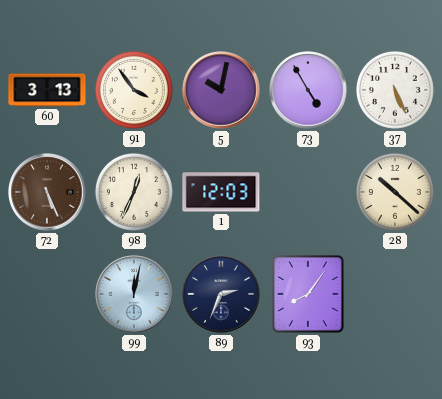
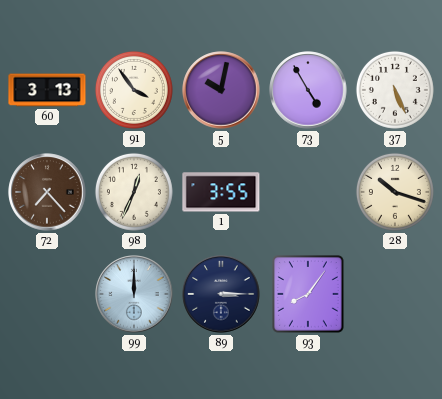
72: 5:26 -> 7:23
1: 12:03 -> 3:55
28: 10:22 -> 10:18
99: 12:02 -> 12:00
89: 2:34 -> 3:15
